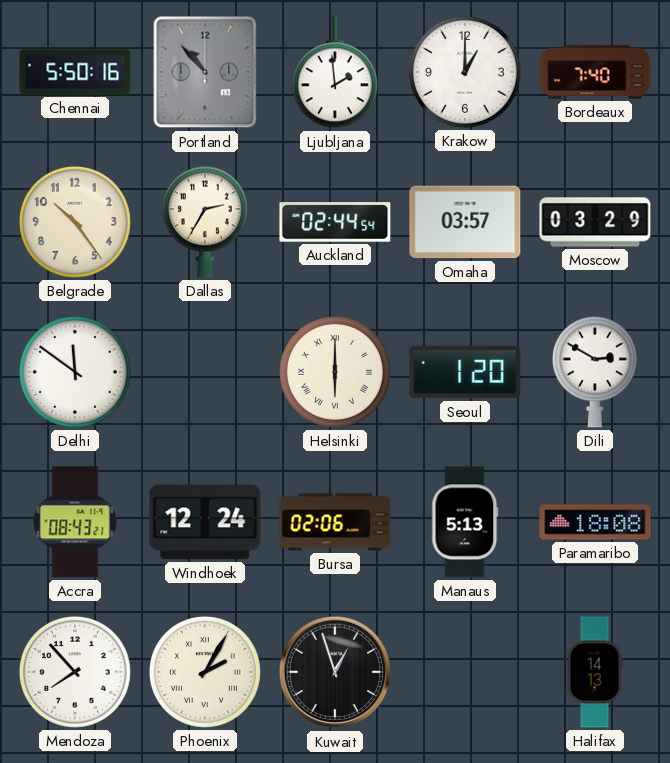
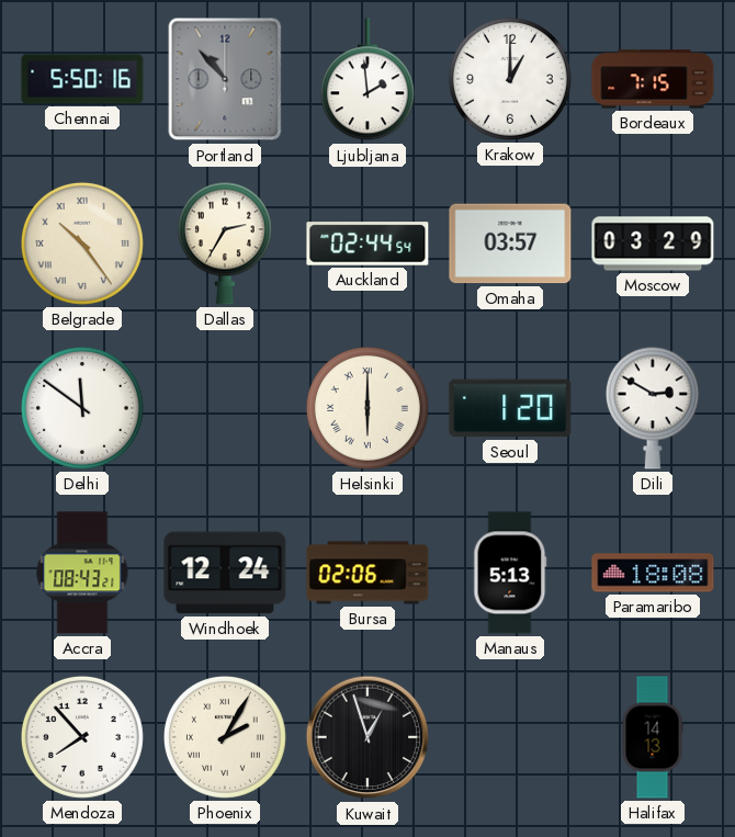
Bordeaux: 7:40 -> 7:15
Belgrade numerals: Arabic -> Roman
